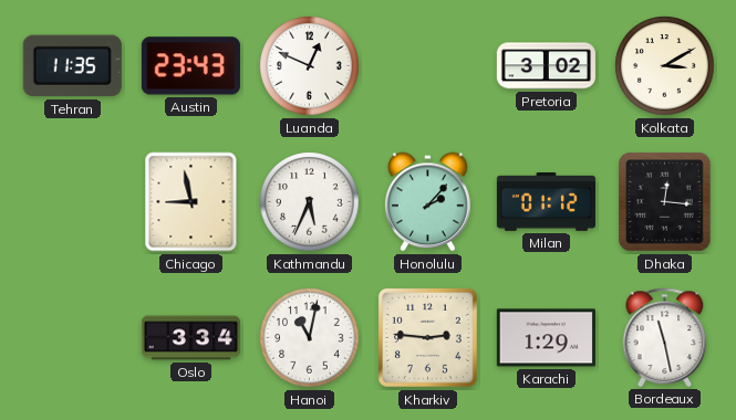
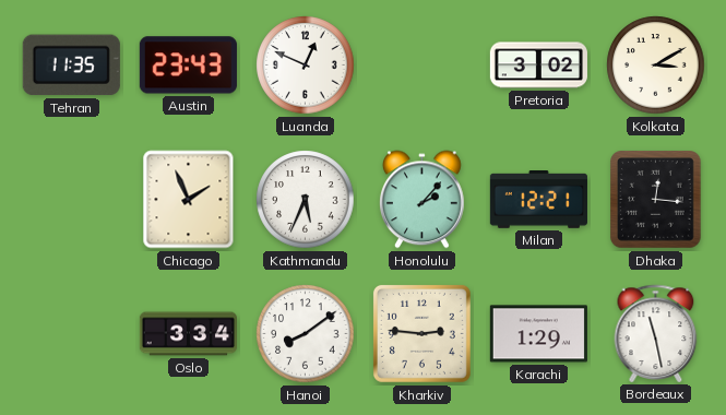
Chicago: 8:58 -> 1:56
Milan: 01:12 -> 12:21
Hanoi: 11:02 -> 8:09
